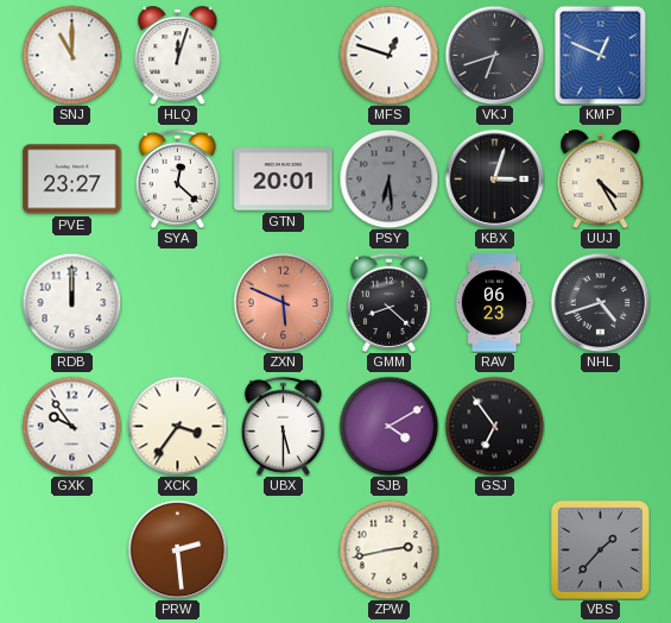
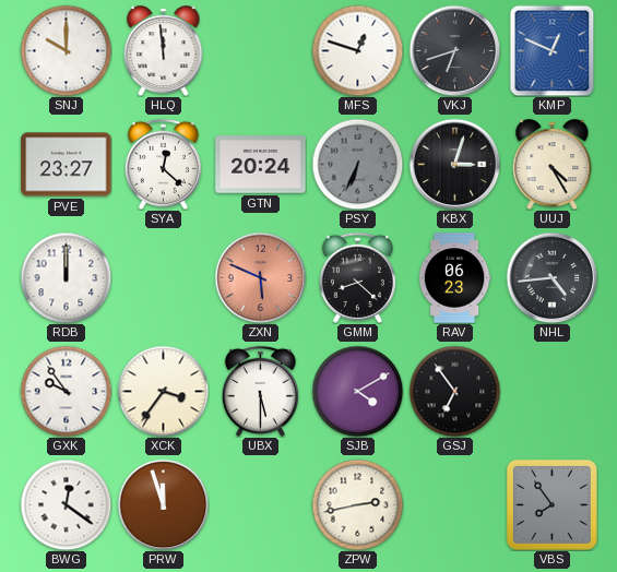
SNJ: 11:00 -> 10:00
HLQ: 12:03 -> 11:59
GTN: 20:01 -> 20:24
PSY: 6:29 -> 6:34
NHL: 4:42 -> 4:44
BWG: none -> 12:21
PRW: 2:29 -> 11:57
VBS: 1:37 -> 7:54
